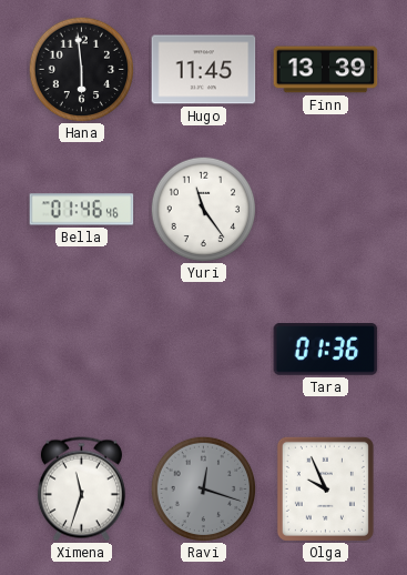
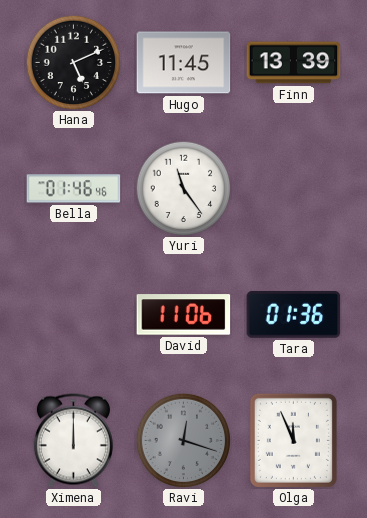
Hana: 5:59 -> 5:11
David: none -> 11:06
Ximena: 11:33 -> 12:00
Olga: 9:56 -> 11:56
